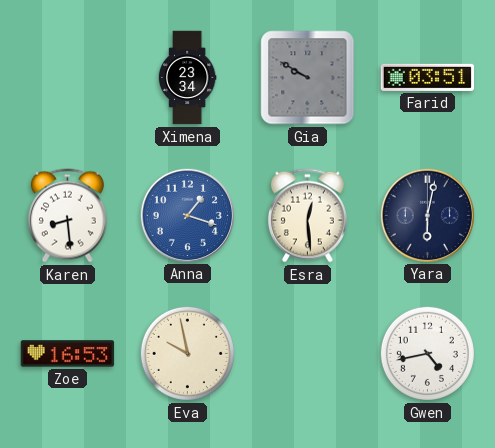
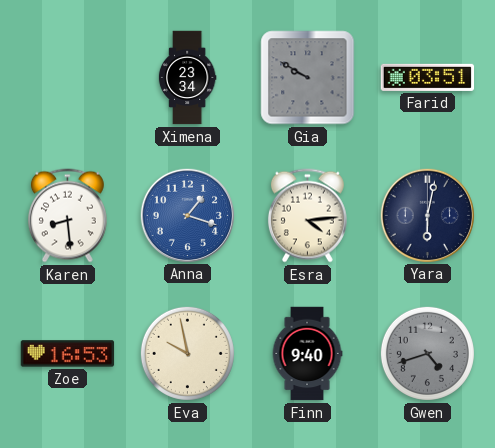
Esra: 12:29 -> 4:14
Finn: none -> 9:40
Gwen: 4:43 -> 4:42
Gwen dial: white -> grey
